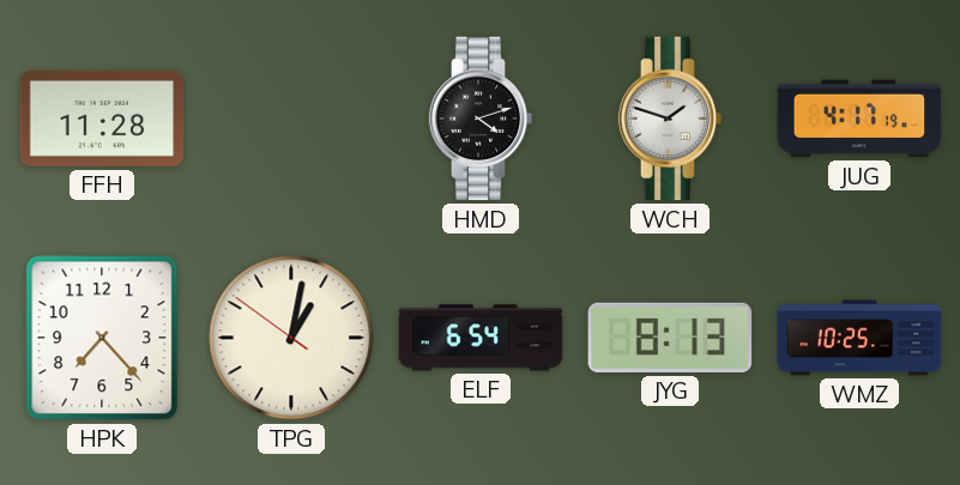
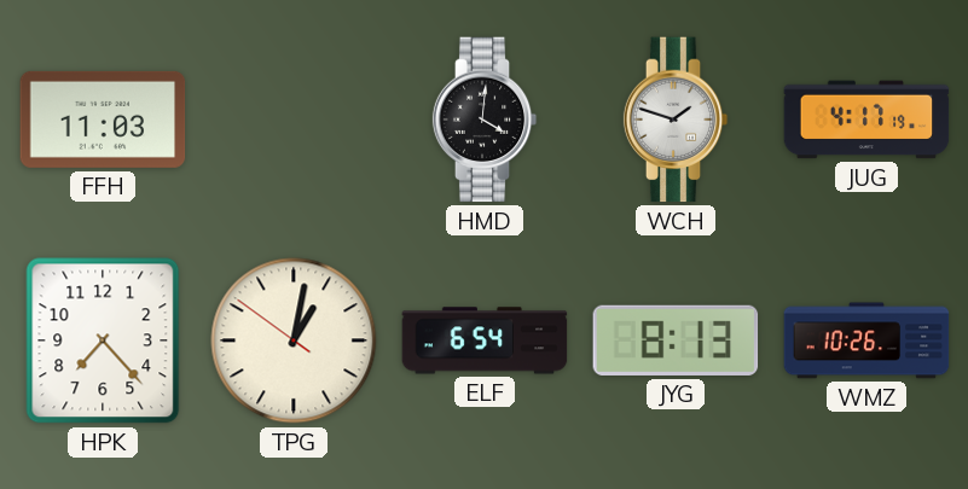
FFH: 11:28 -> 11:03
HMD: 4:12 -> 4:01
WMZ: 10:25 -> 10:26
